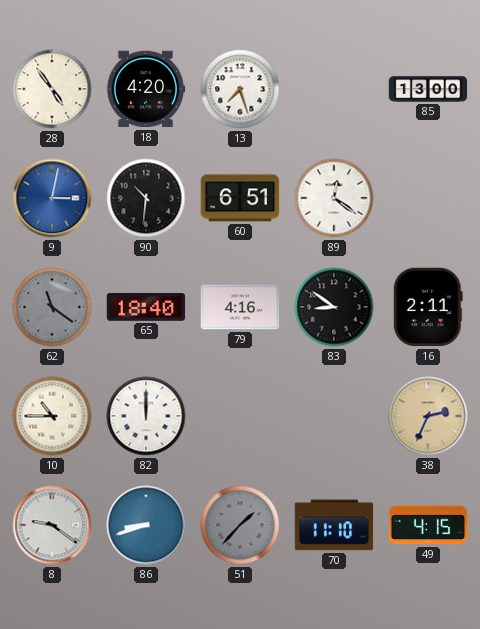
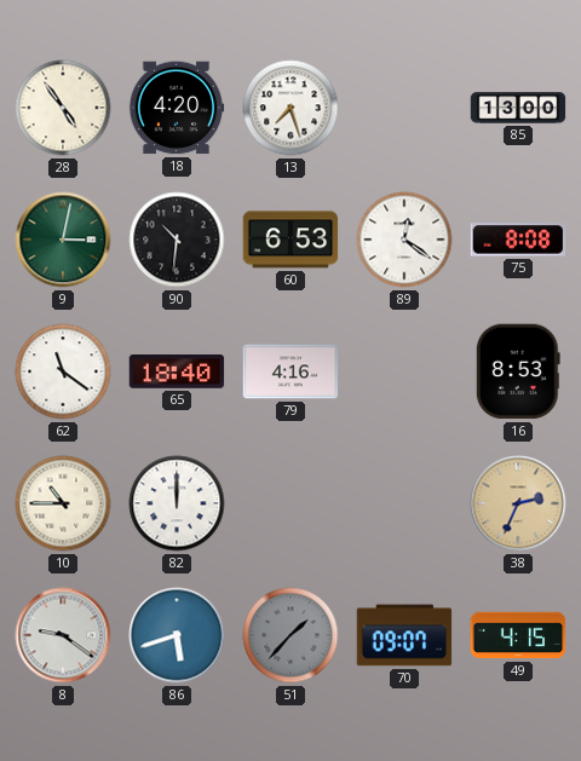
9 dial: blue -> green
60: 6:51 -> 6:53
75: none -> 8:08
62 dial: grey -> white
83: 8:51 -> none
16: 2:11 -> 8:53
86: 8:42 -> 5:42
70: 11:10 -> 09:07
